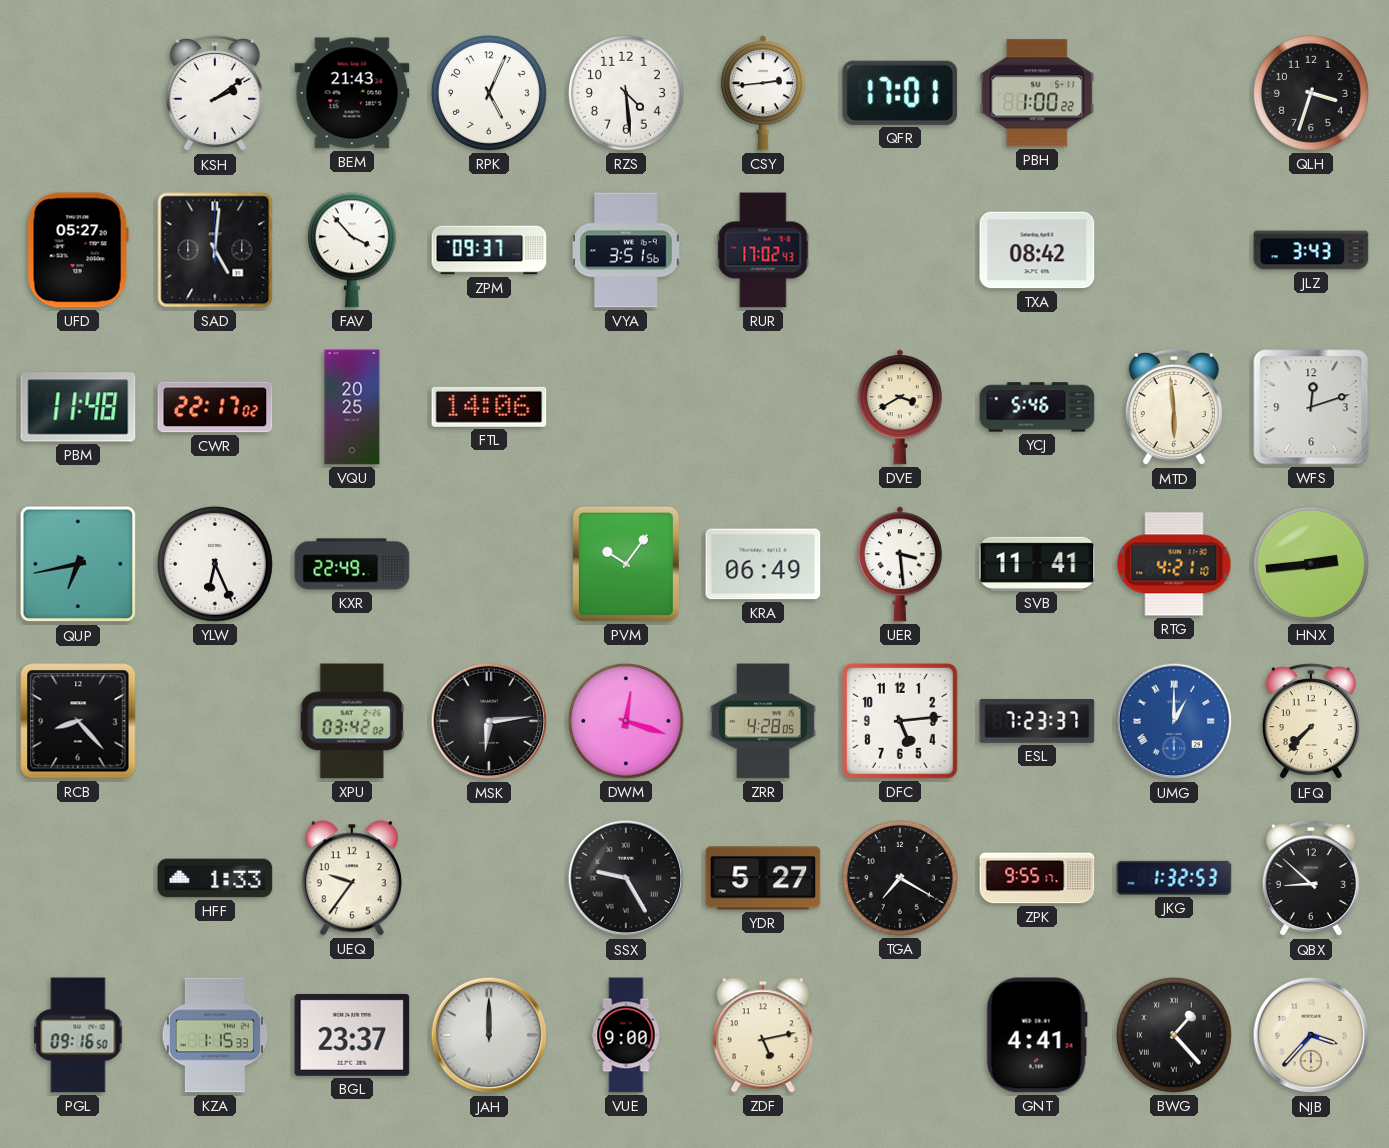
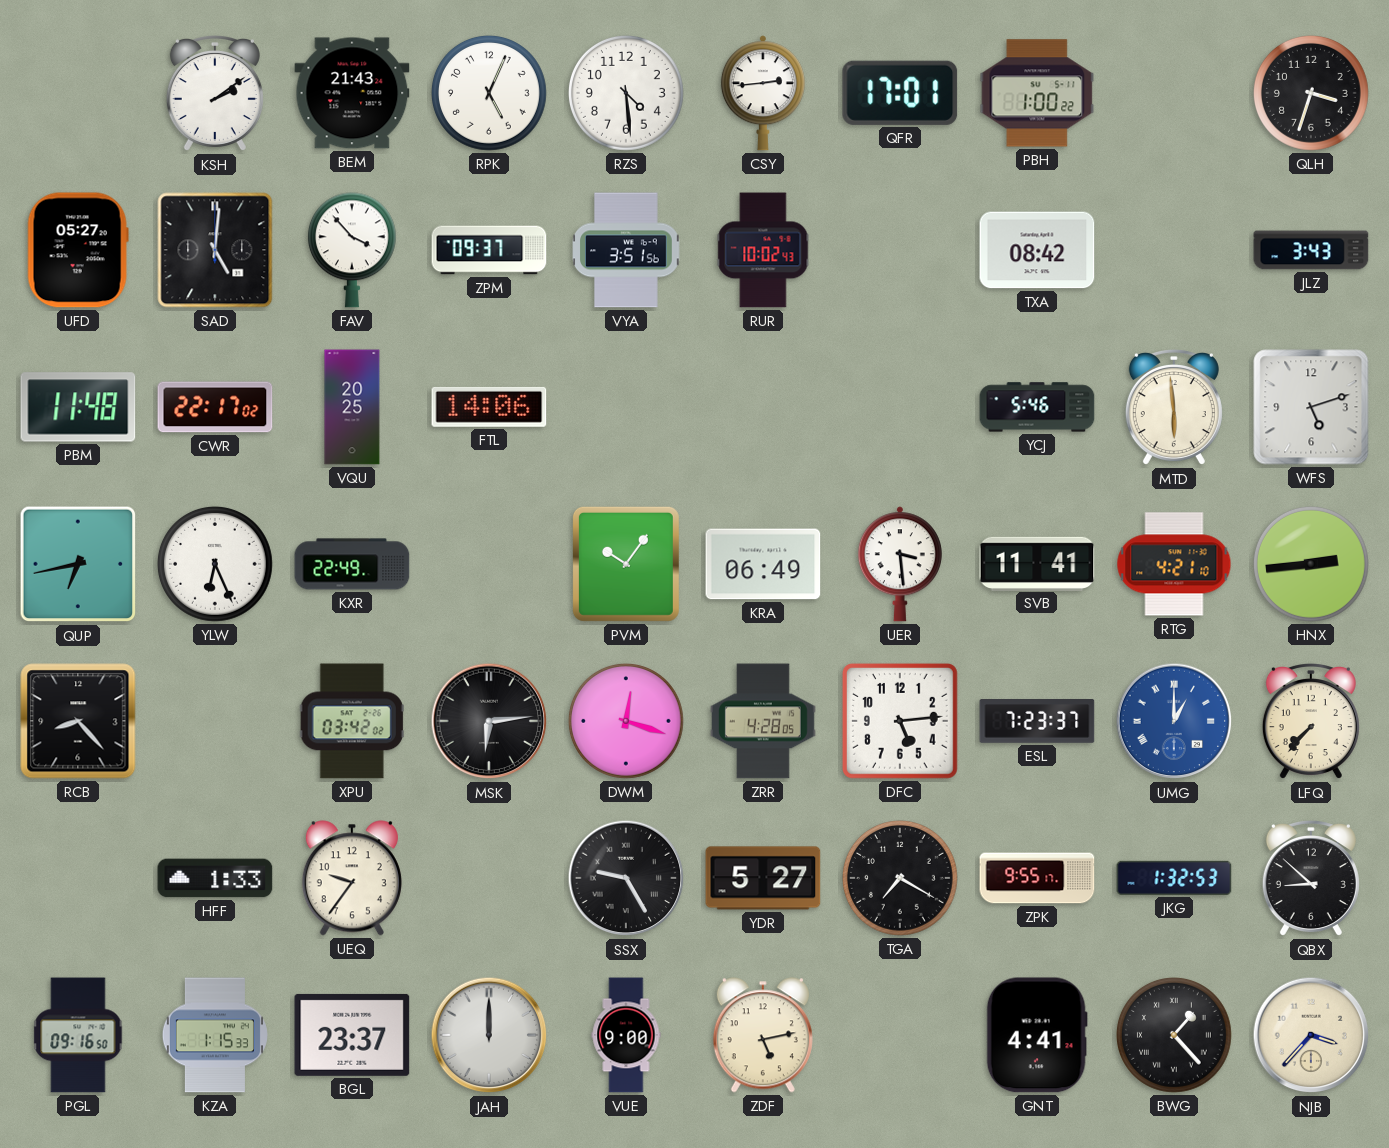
RUR: 17:02 -> 10:02
DVE: 3:40 -> none
WFS: 12:12 -> 5:12
